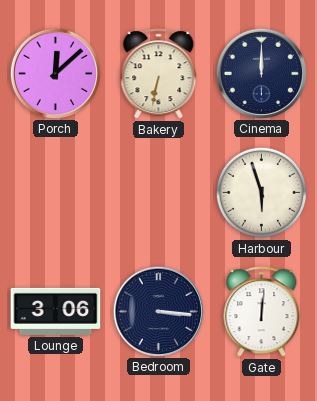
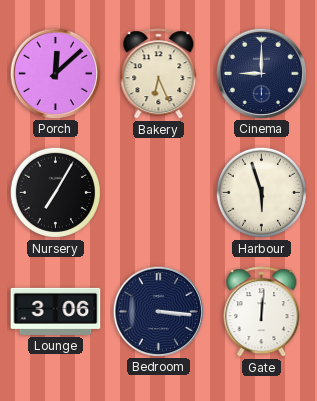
Bakery: 6:32 -> 6:26
Cinema: 12:00 -> 9:00
Nursery: none -> 7:05
